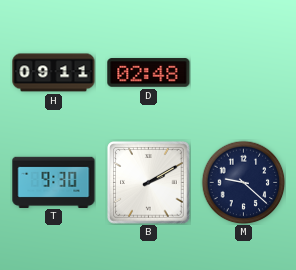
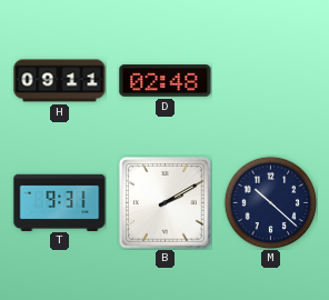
T: 9:30 -> 9:31
M: 9:22 -> 10:22
